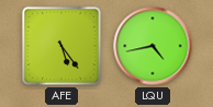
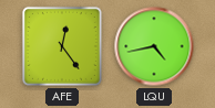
AFE: 5:24 -> 12:24
